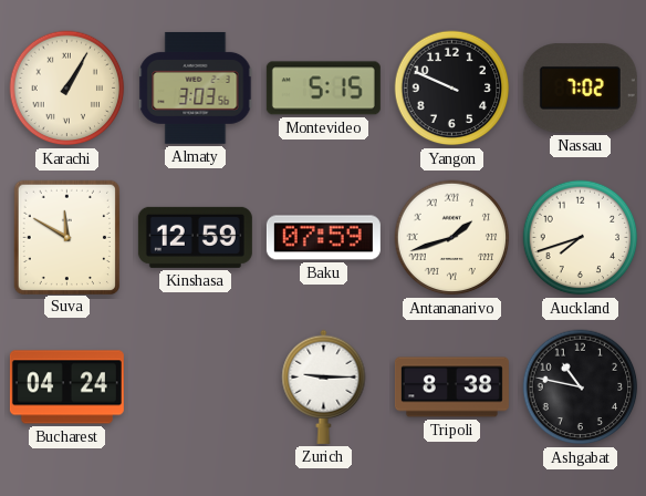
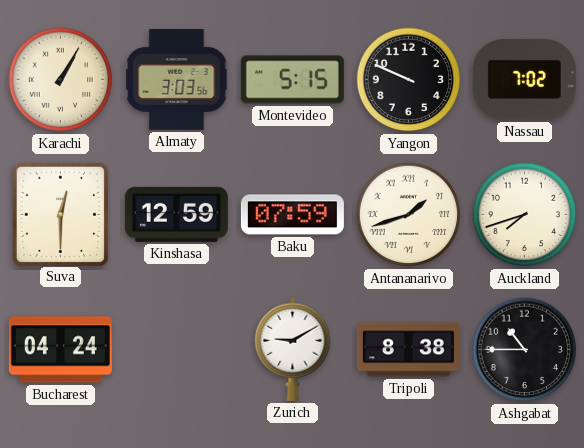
Suva: 11:50 -> 12:30
Zurich: 9:15 -> 9:10
Ashgabat: 10:47 -> 10:45
